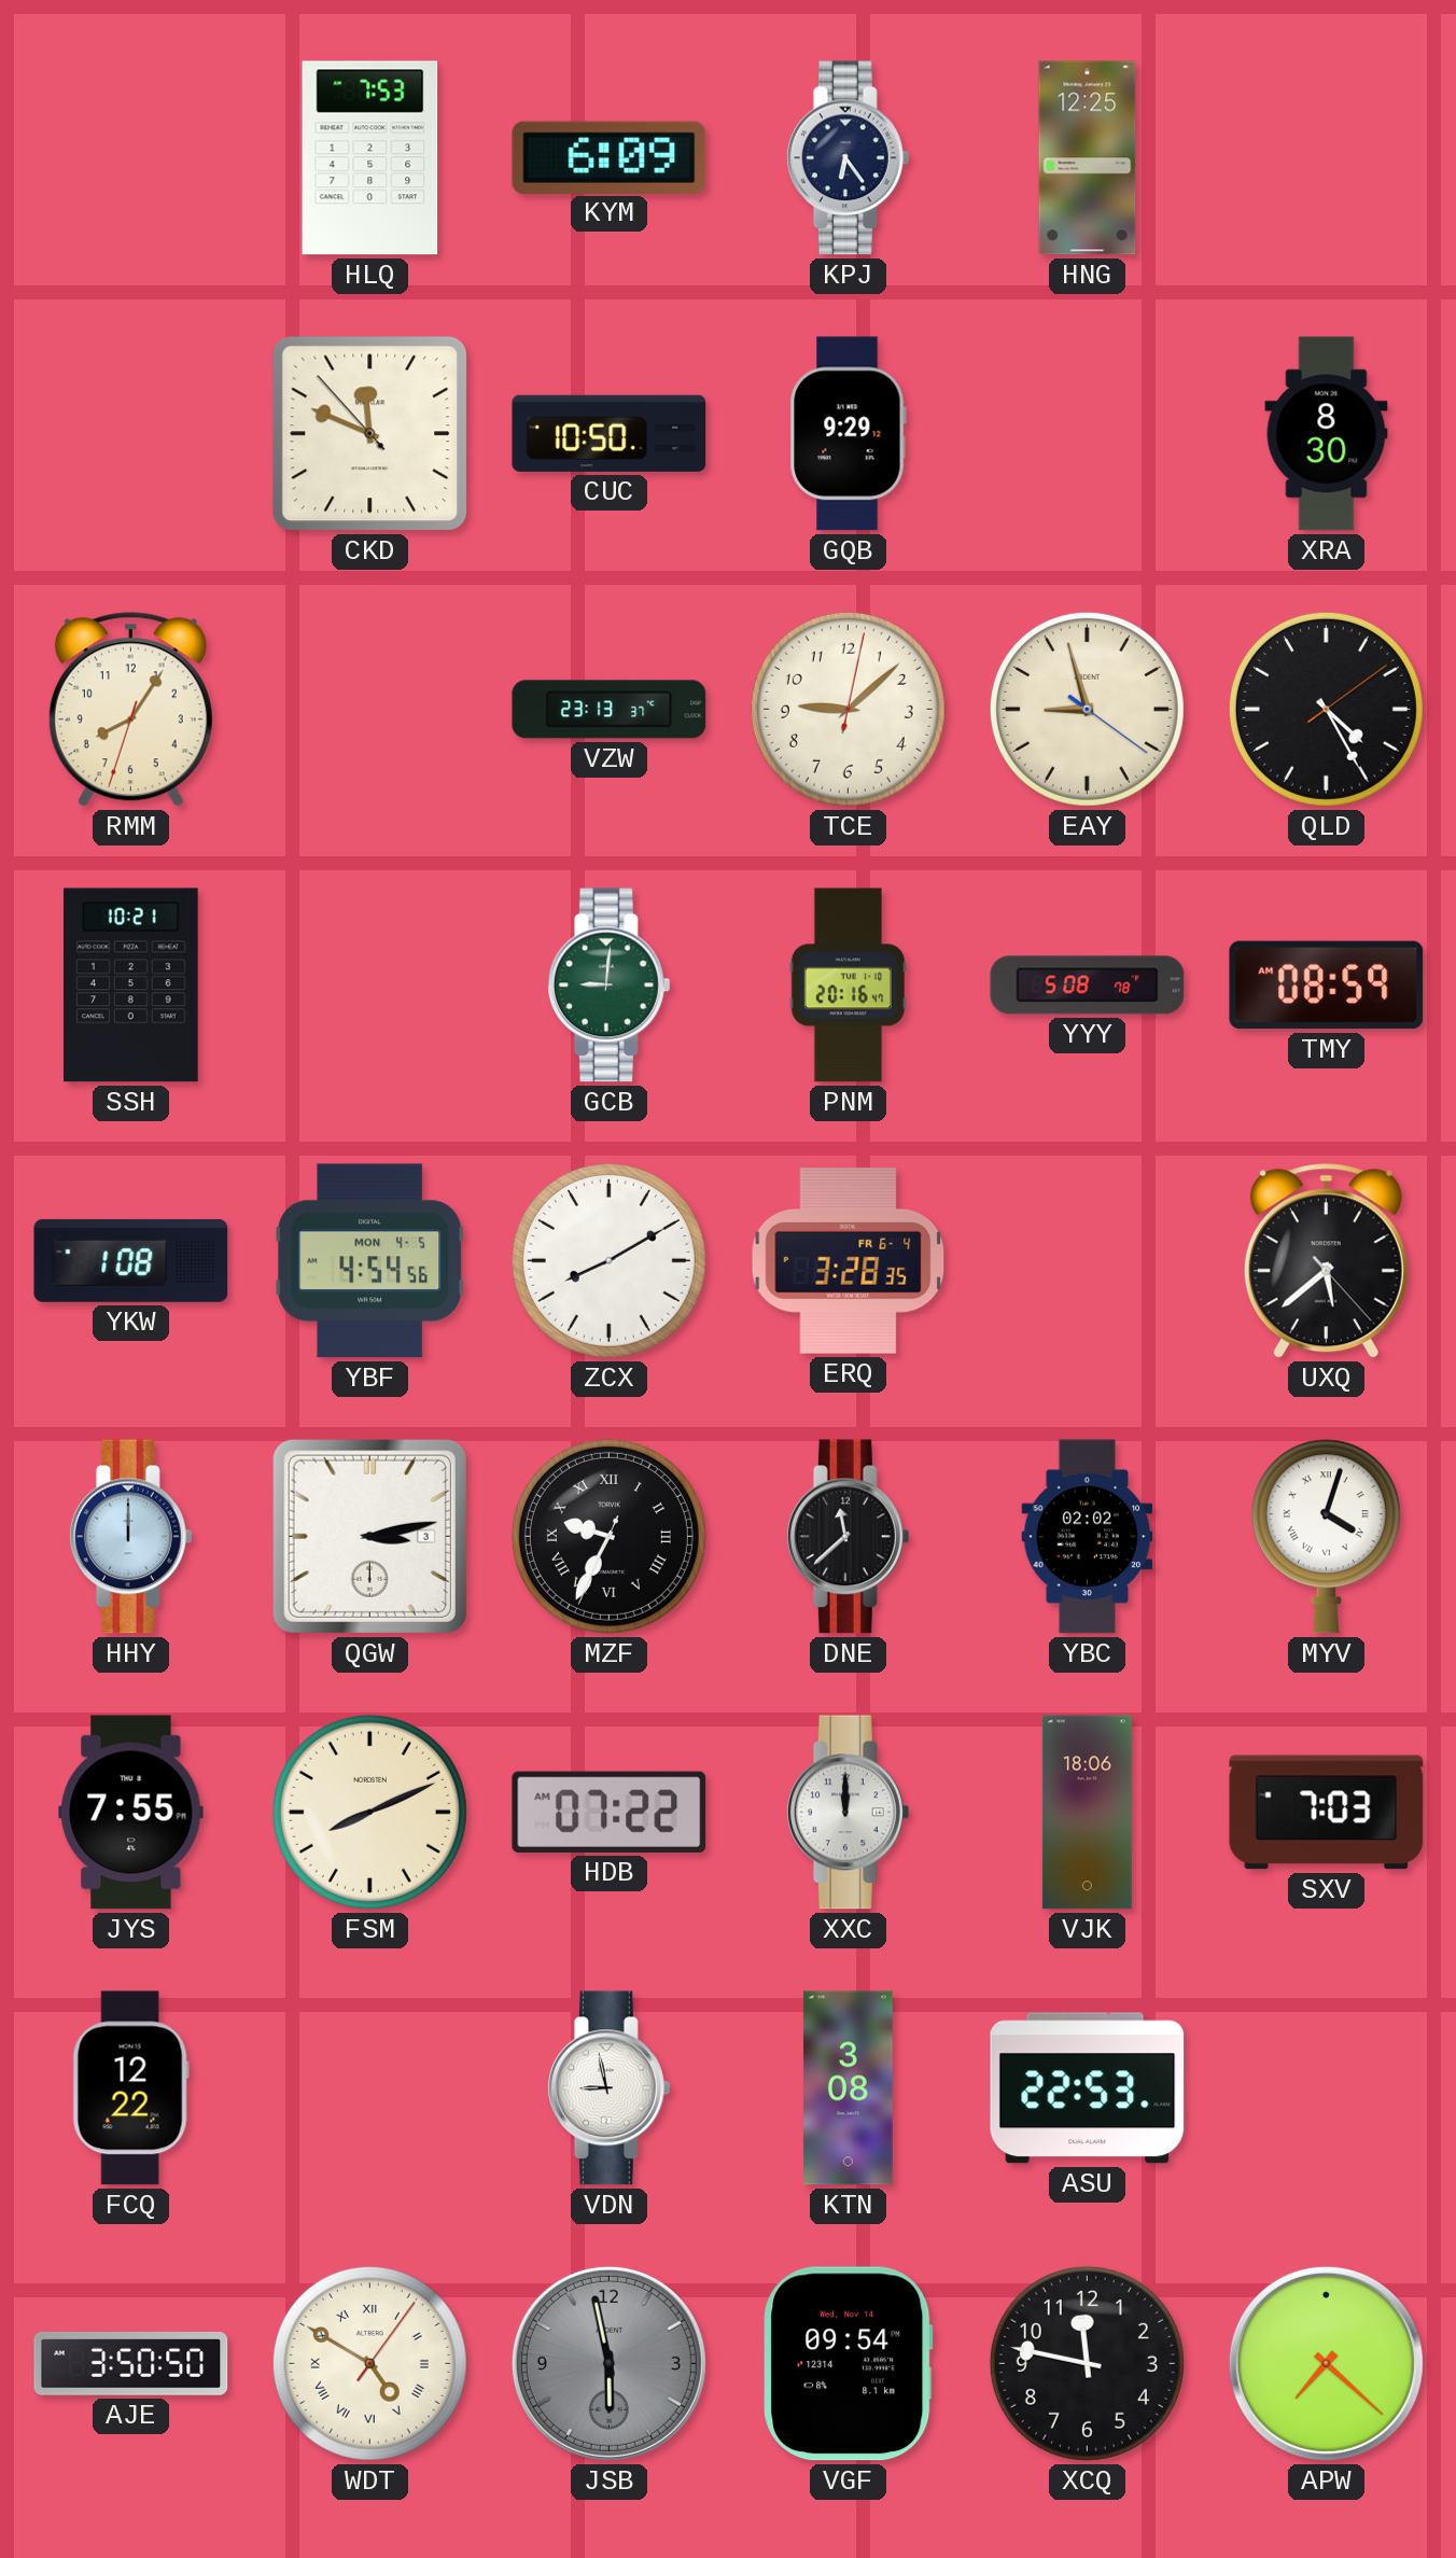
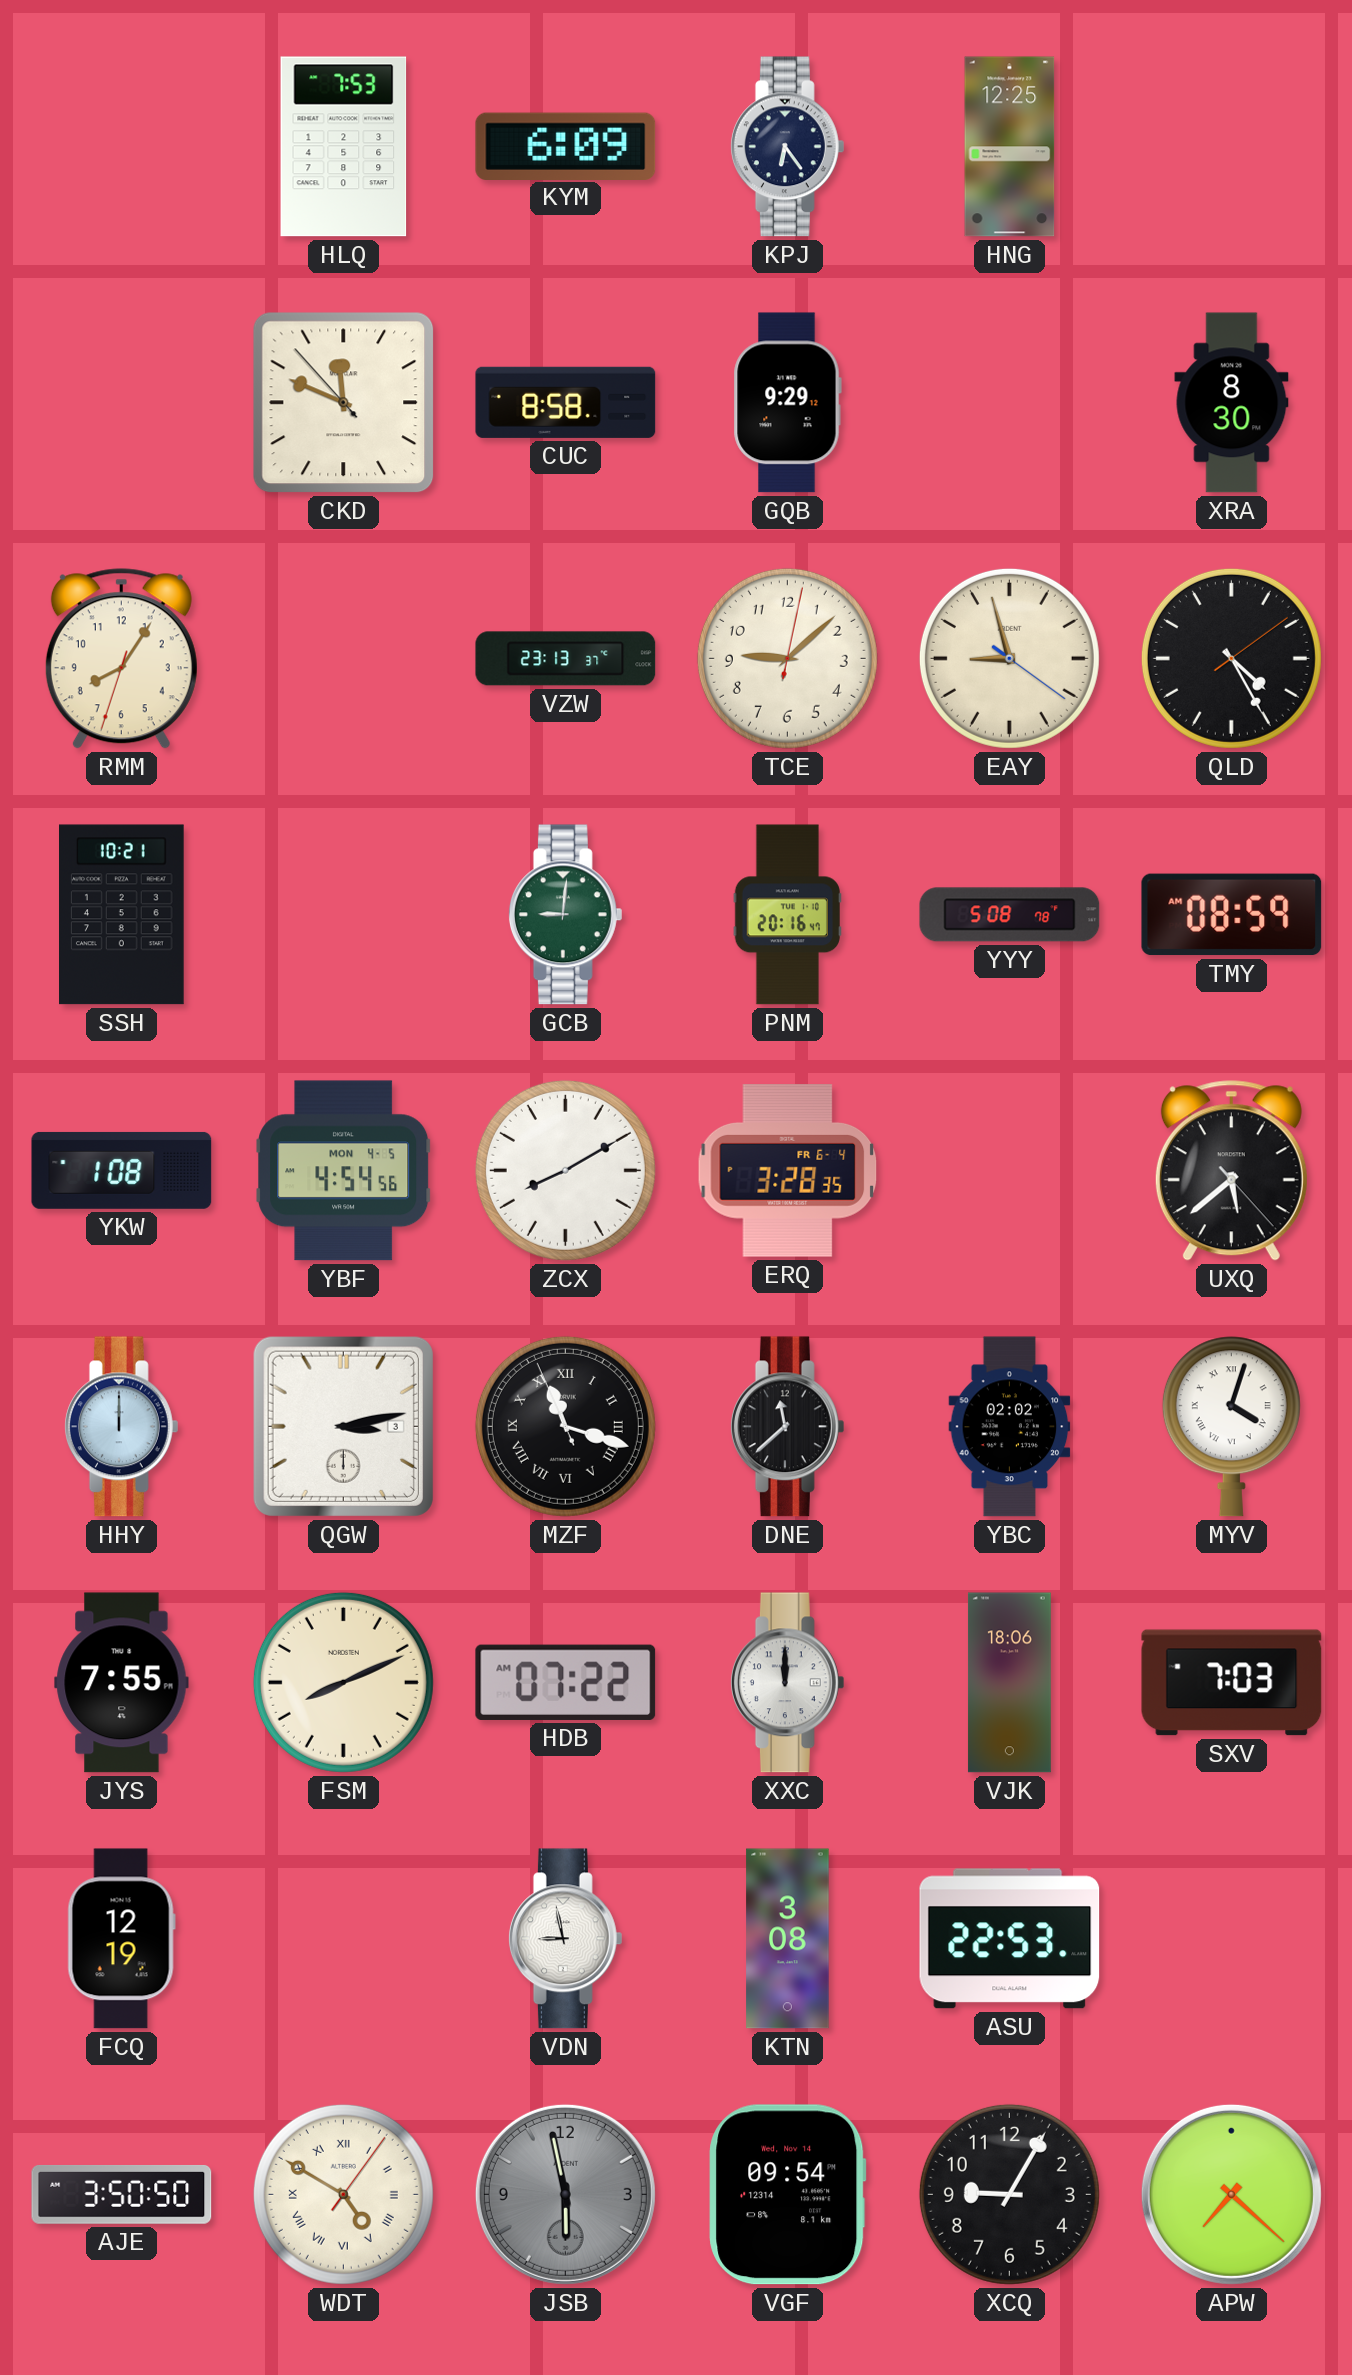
CUC: 10:50 -> 8:58
MZF: 9:34 -> 11:17
FCQ: 12:22 -> 12:19
XCQ: 11:47 -> 9:05
